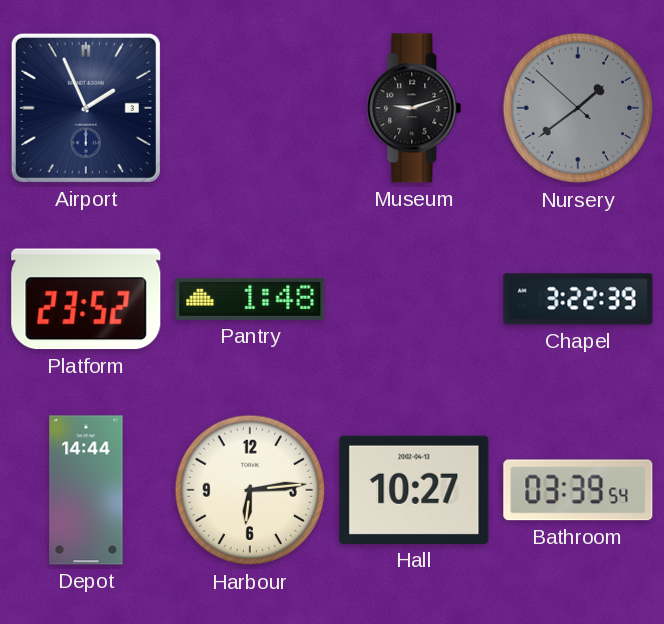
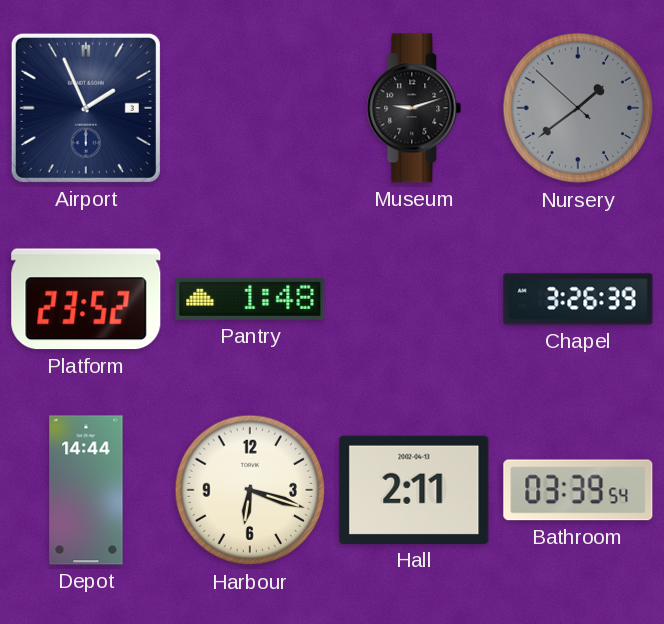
Chapel: 3:22 -> 3:26
Harbour: 6:14 -> 6:18
Hall: 10:27 -> 2:11
